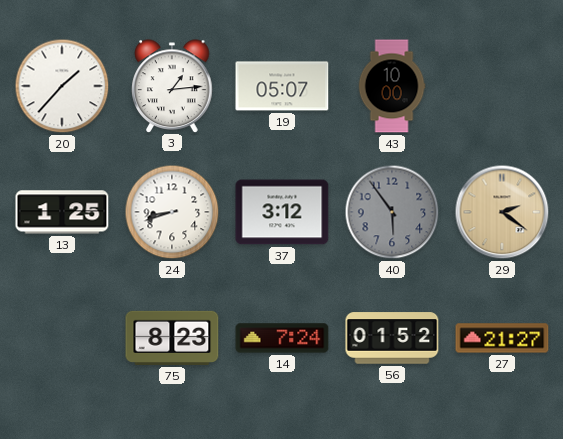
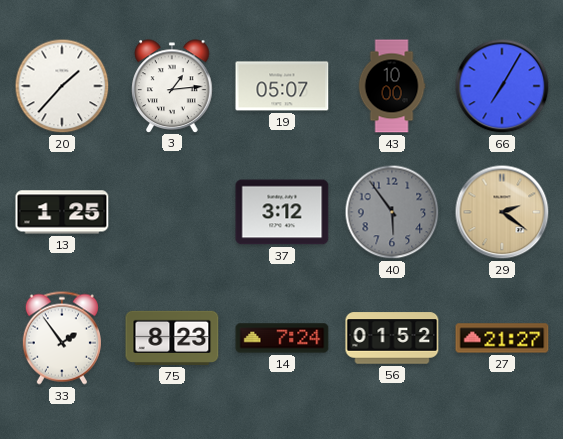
66: none -> 7:05
24: 8:42 -> none
33: none -> 1:54
